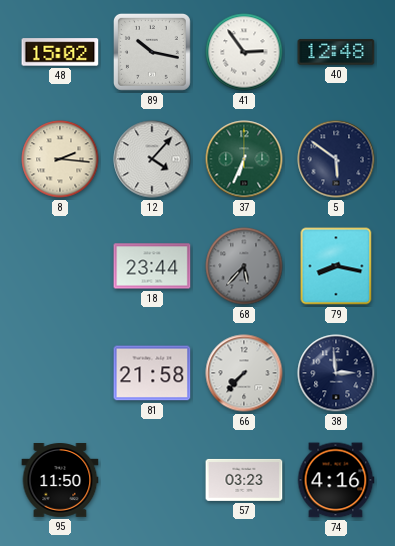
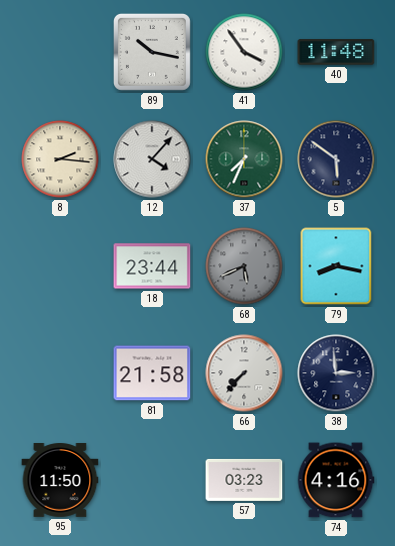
48: 15:02 -> none
41: 2:54 -> 3:54
40: 12:48 -> 11:48
37: 6:34 -> 7:34
68: 5:37 -> 5:41
